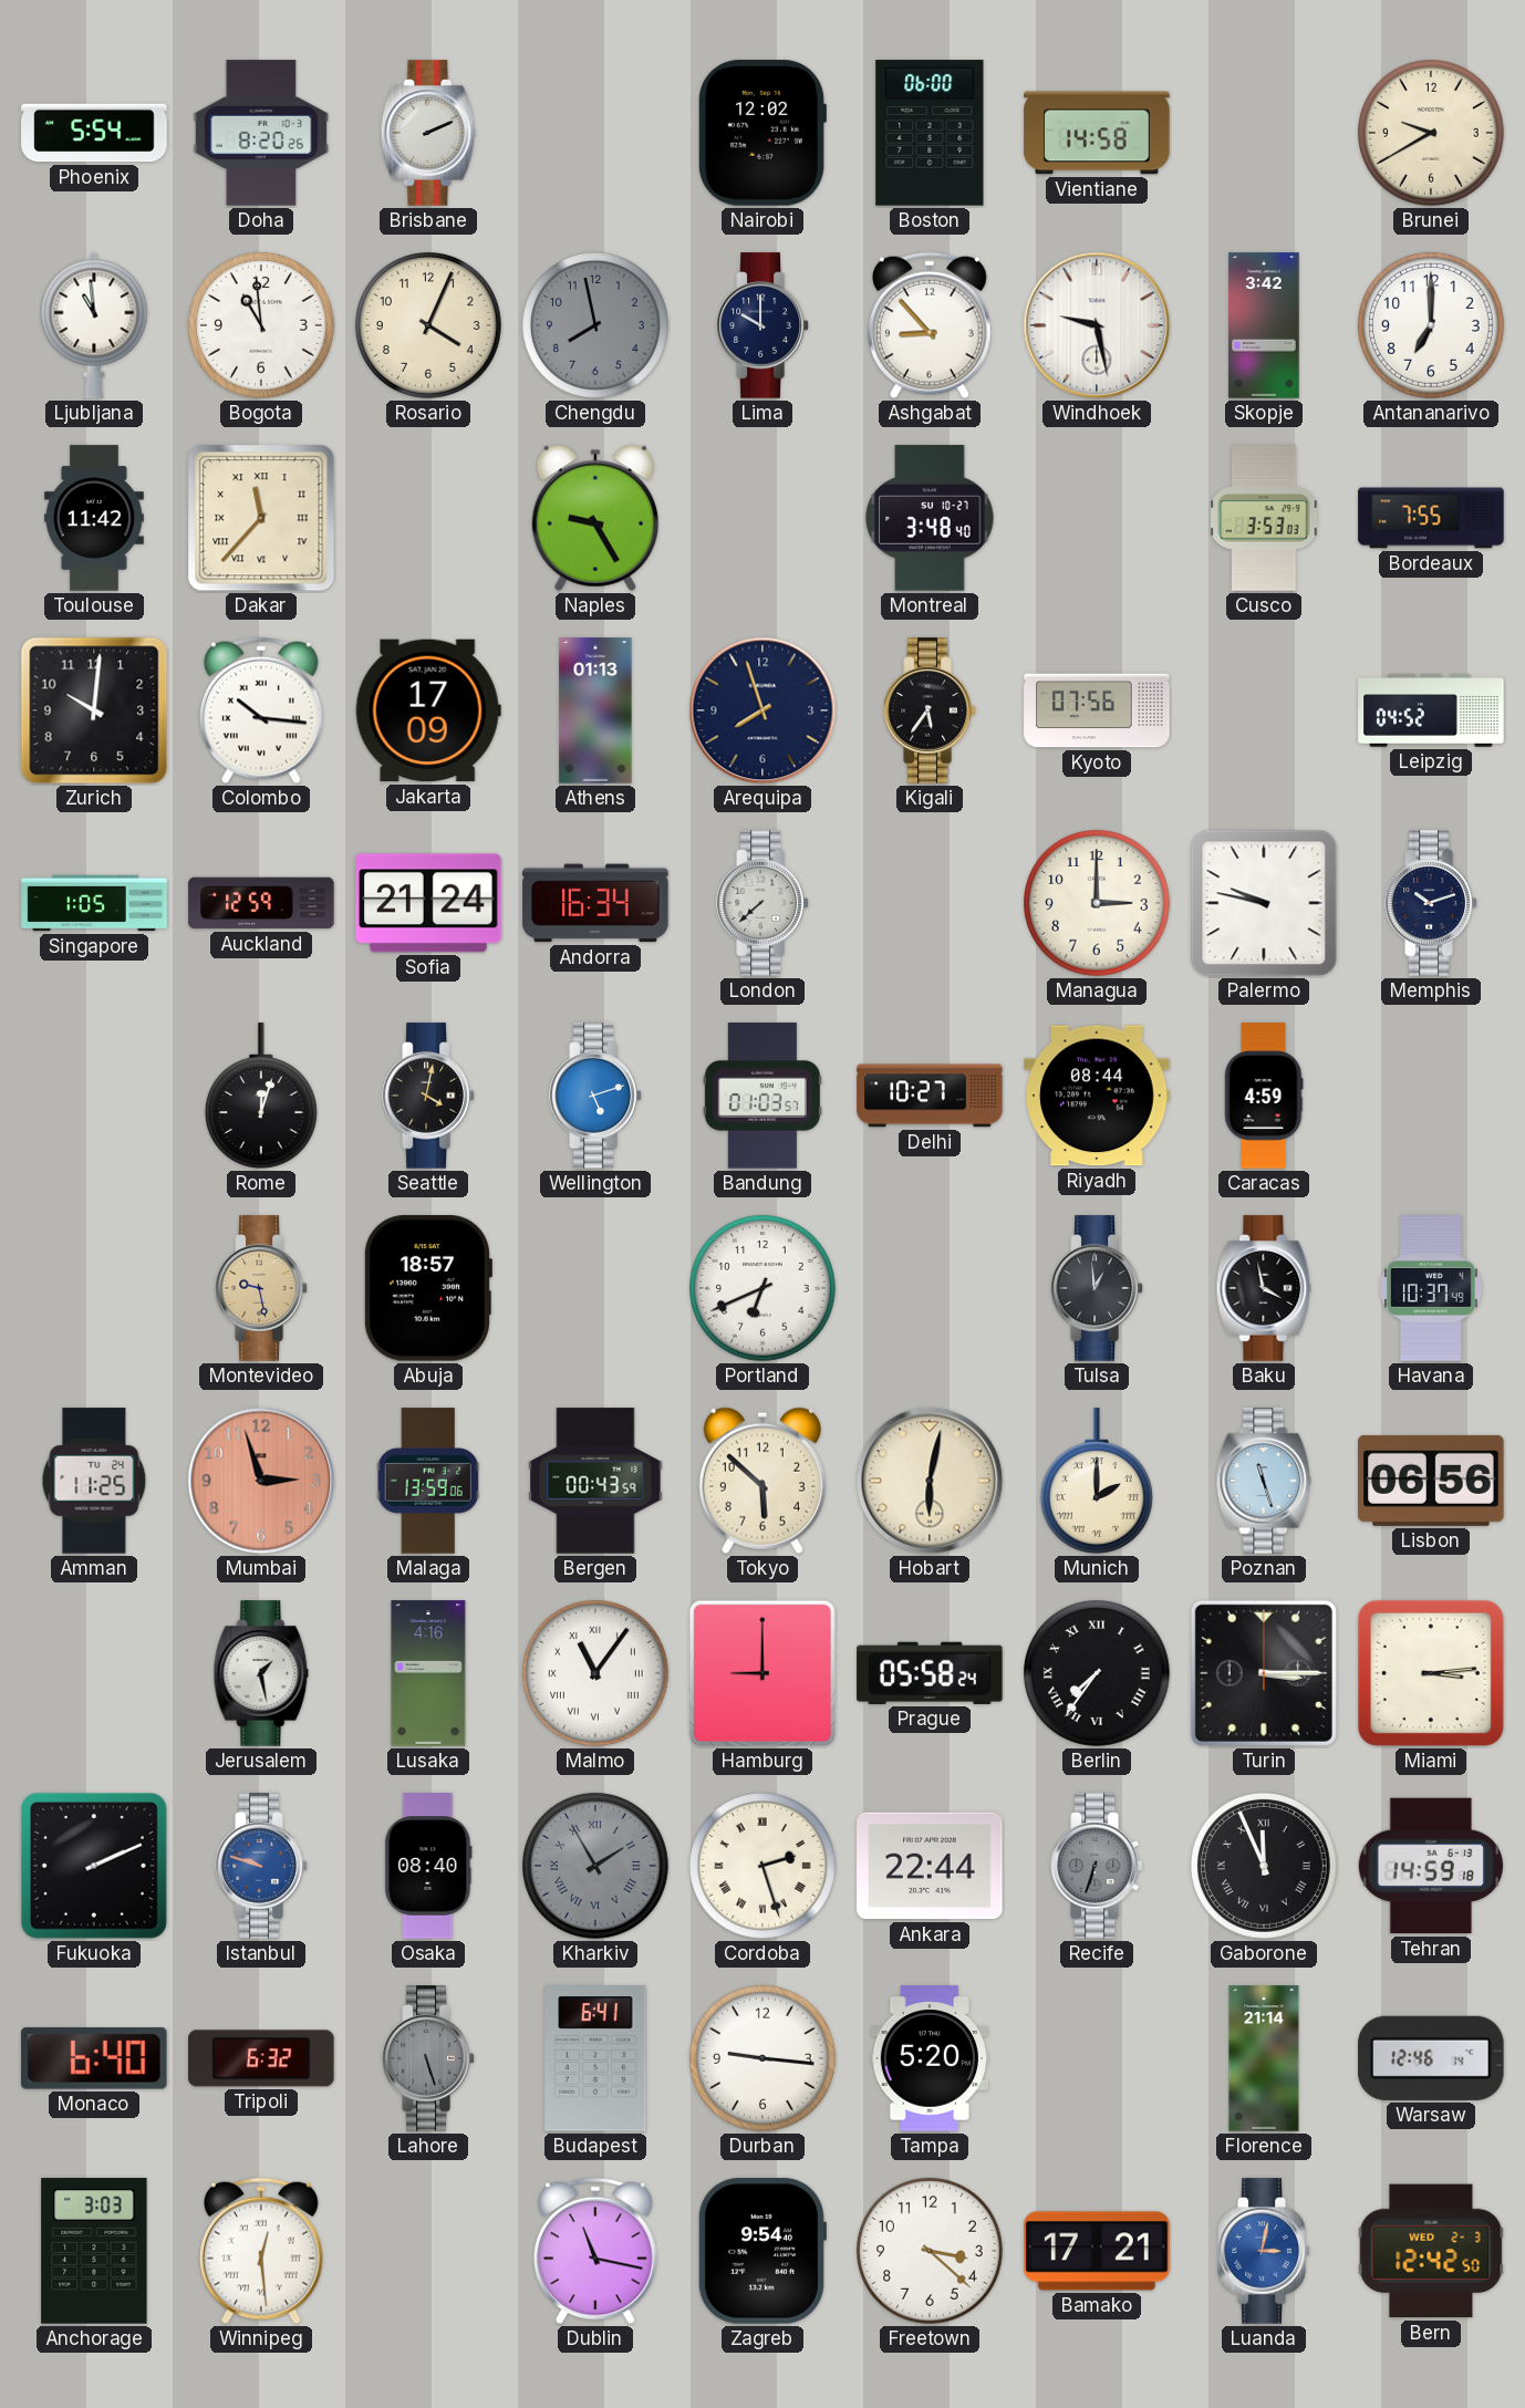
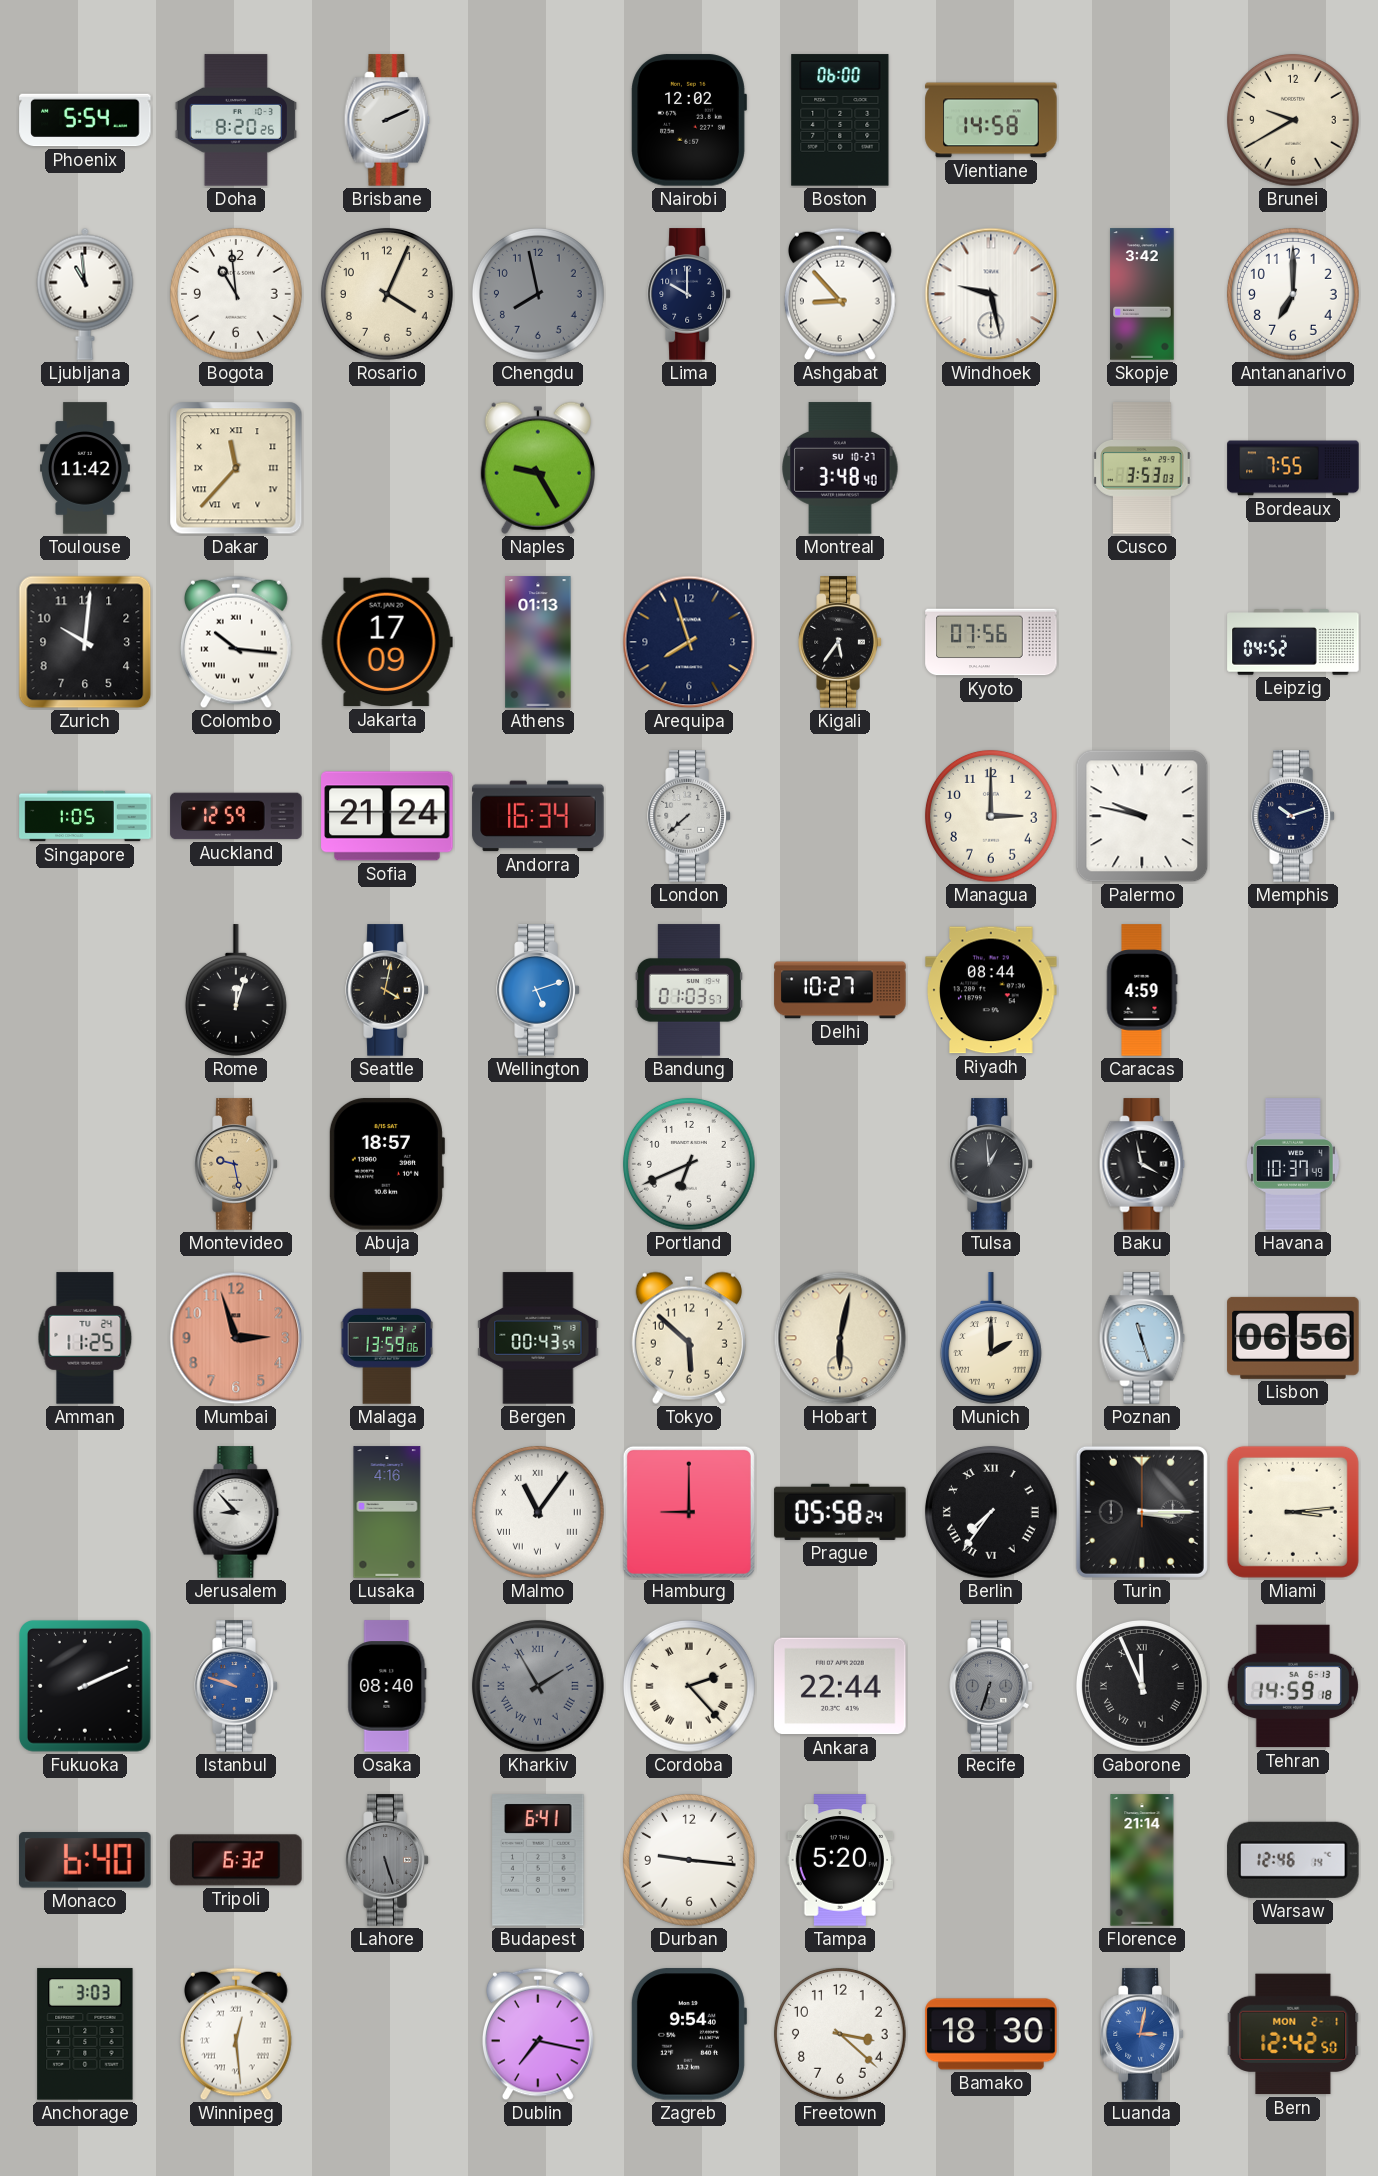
Jerusalem: 1:28 -> 8:53
Cordoba: 2:27 -> 2:23
Dublin: 11:17 -> 7:17
Bamako: 17:21 -> 18:30
Bern date: WED 2-3 -> MON 2-1
